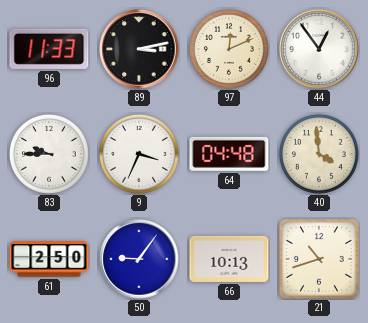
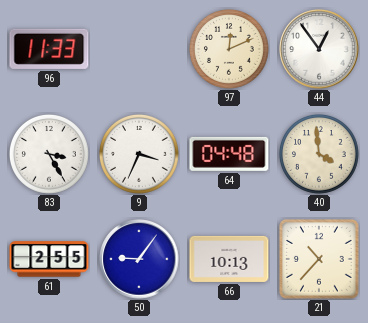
89: 3:13 -> none
83: 9:45 -> 3:25
61: 2:50 -> 2:55
21: 10:42 -> 10:37
